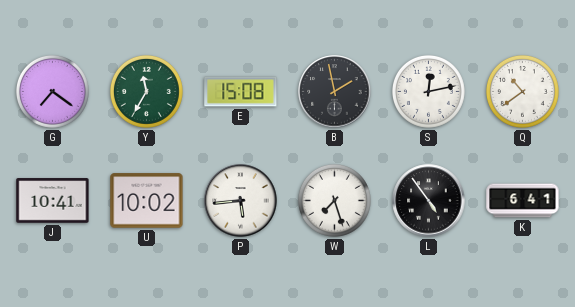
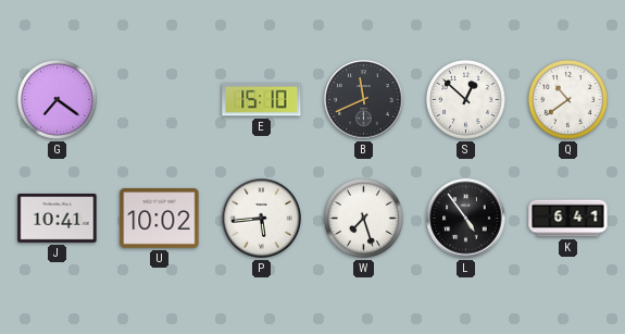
Y: 11:35 -> none
E: 15:08 -> 15:10
B: 1:58 -> 11:41
S: 12:13 -> 12:52
